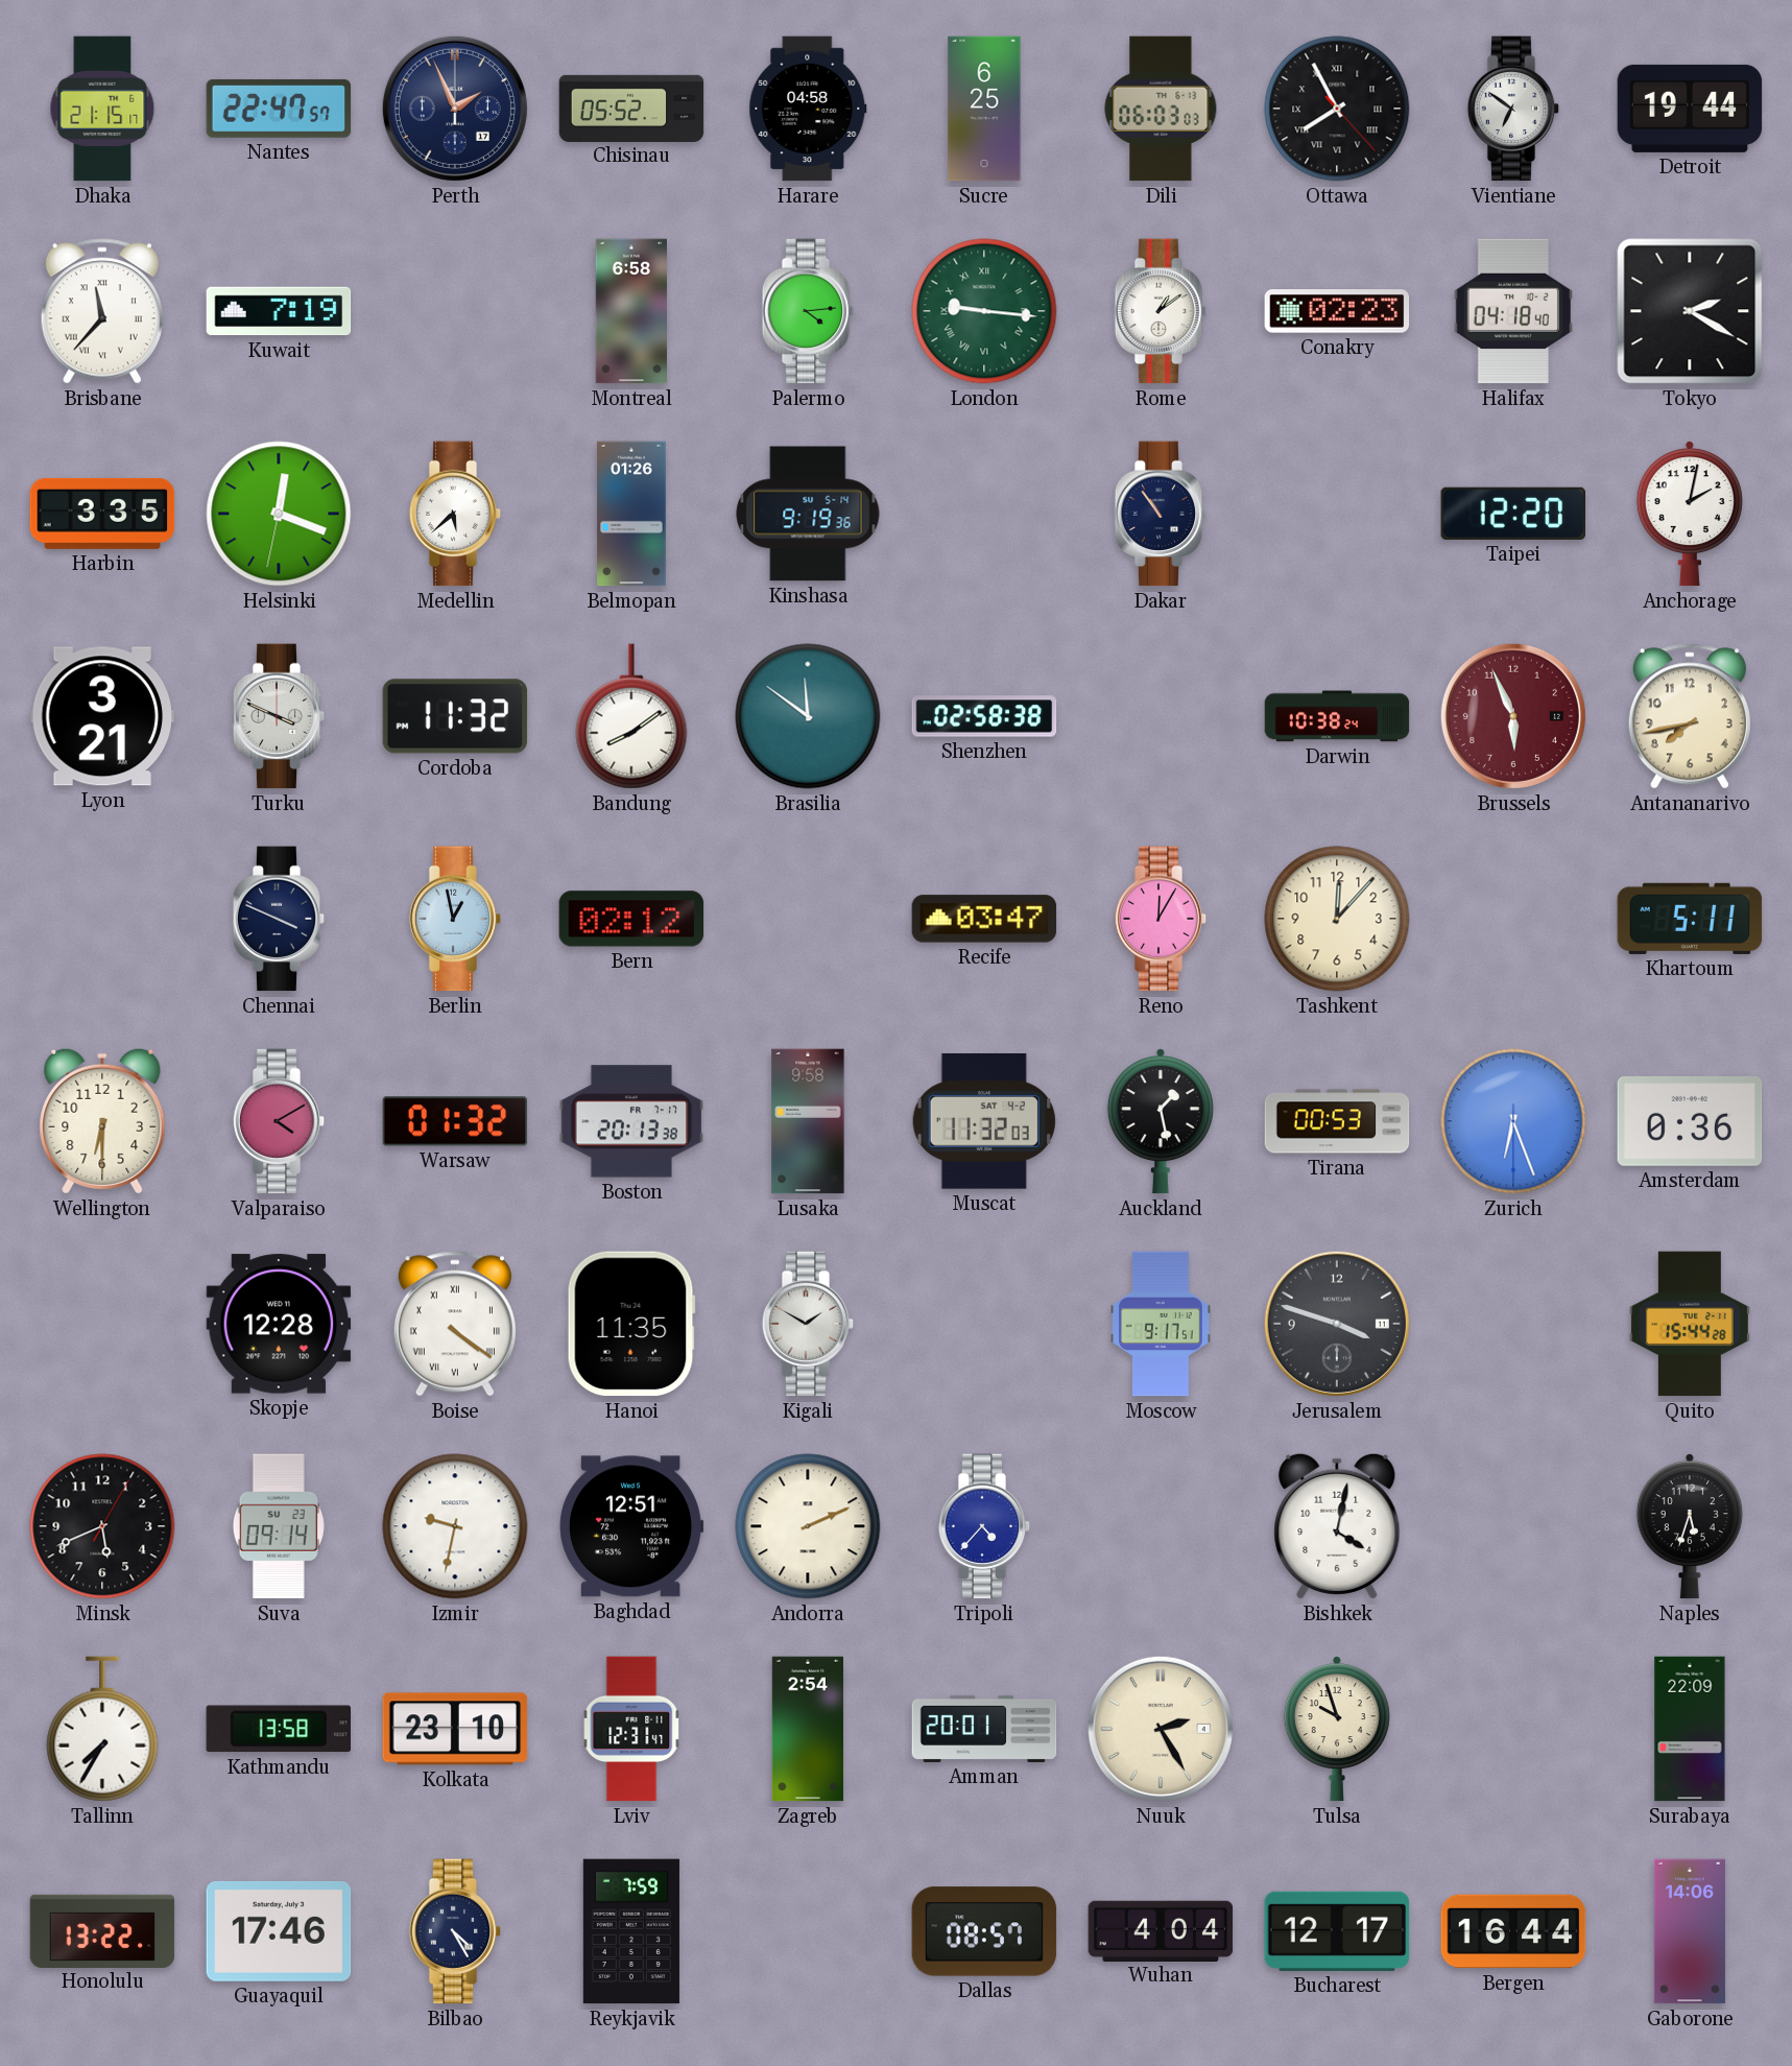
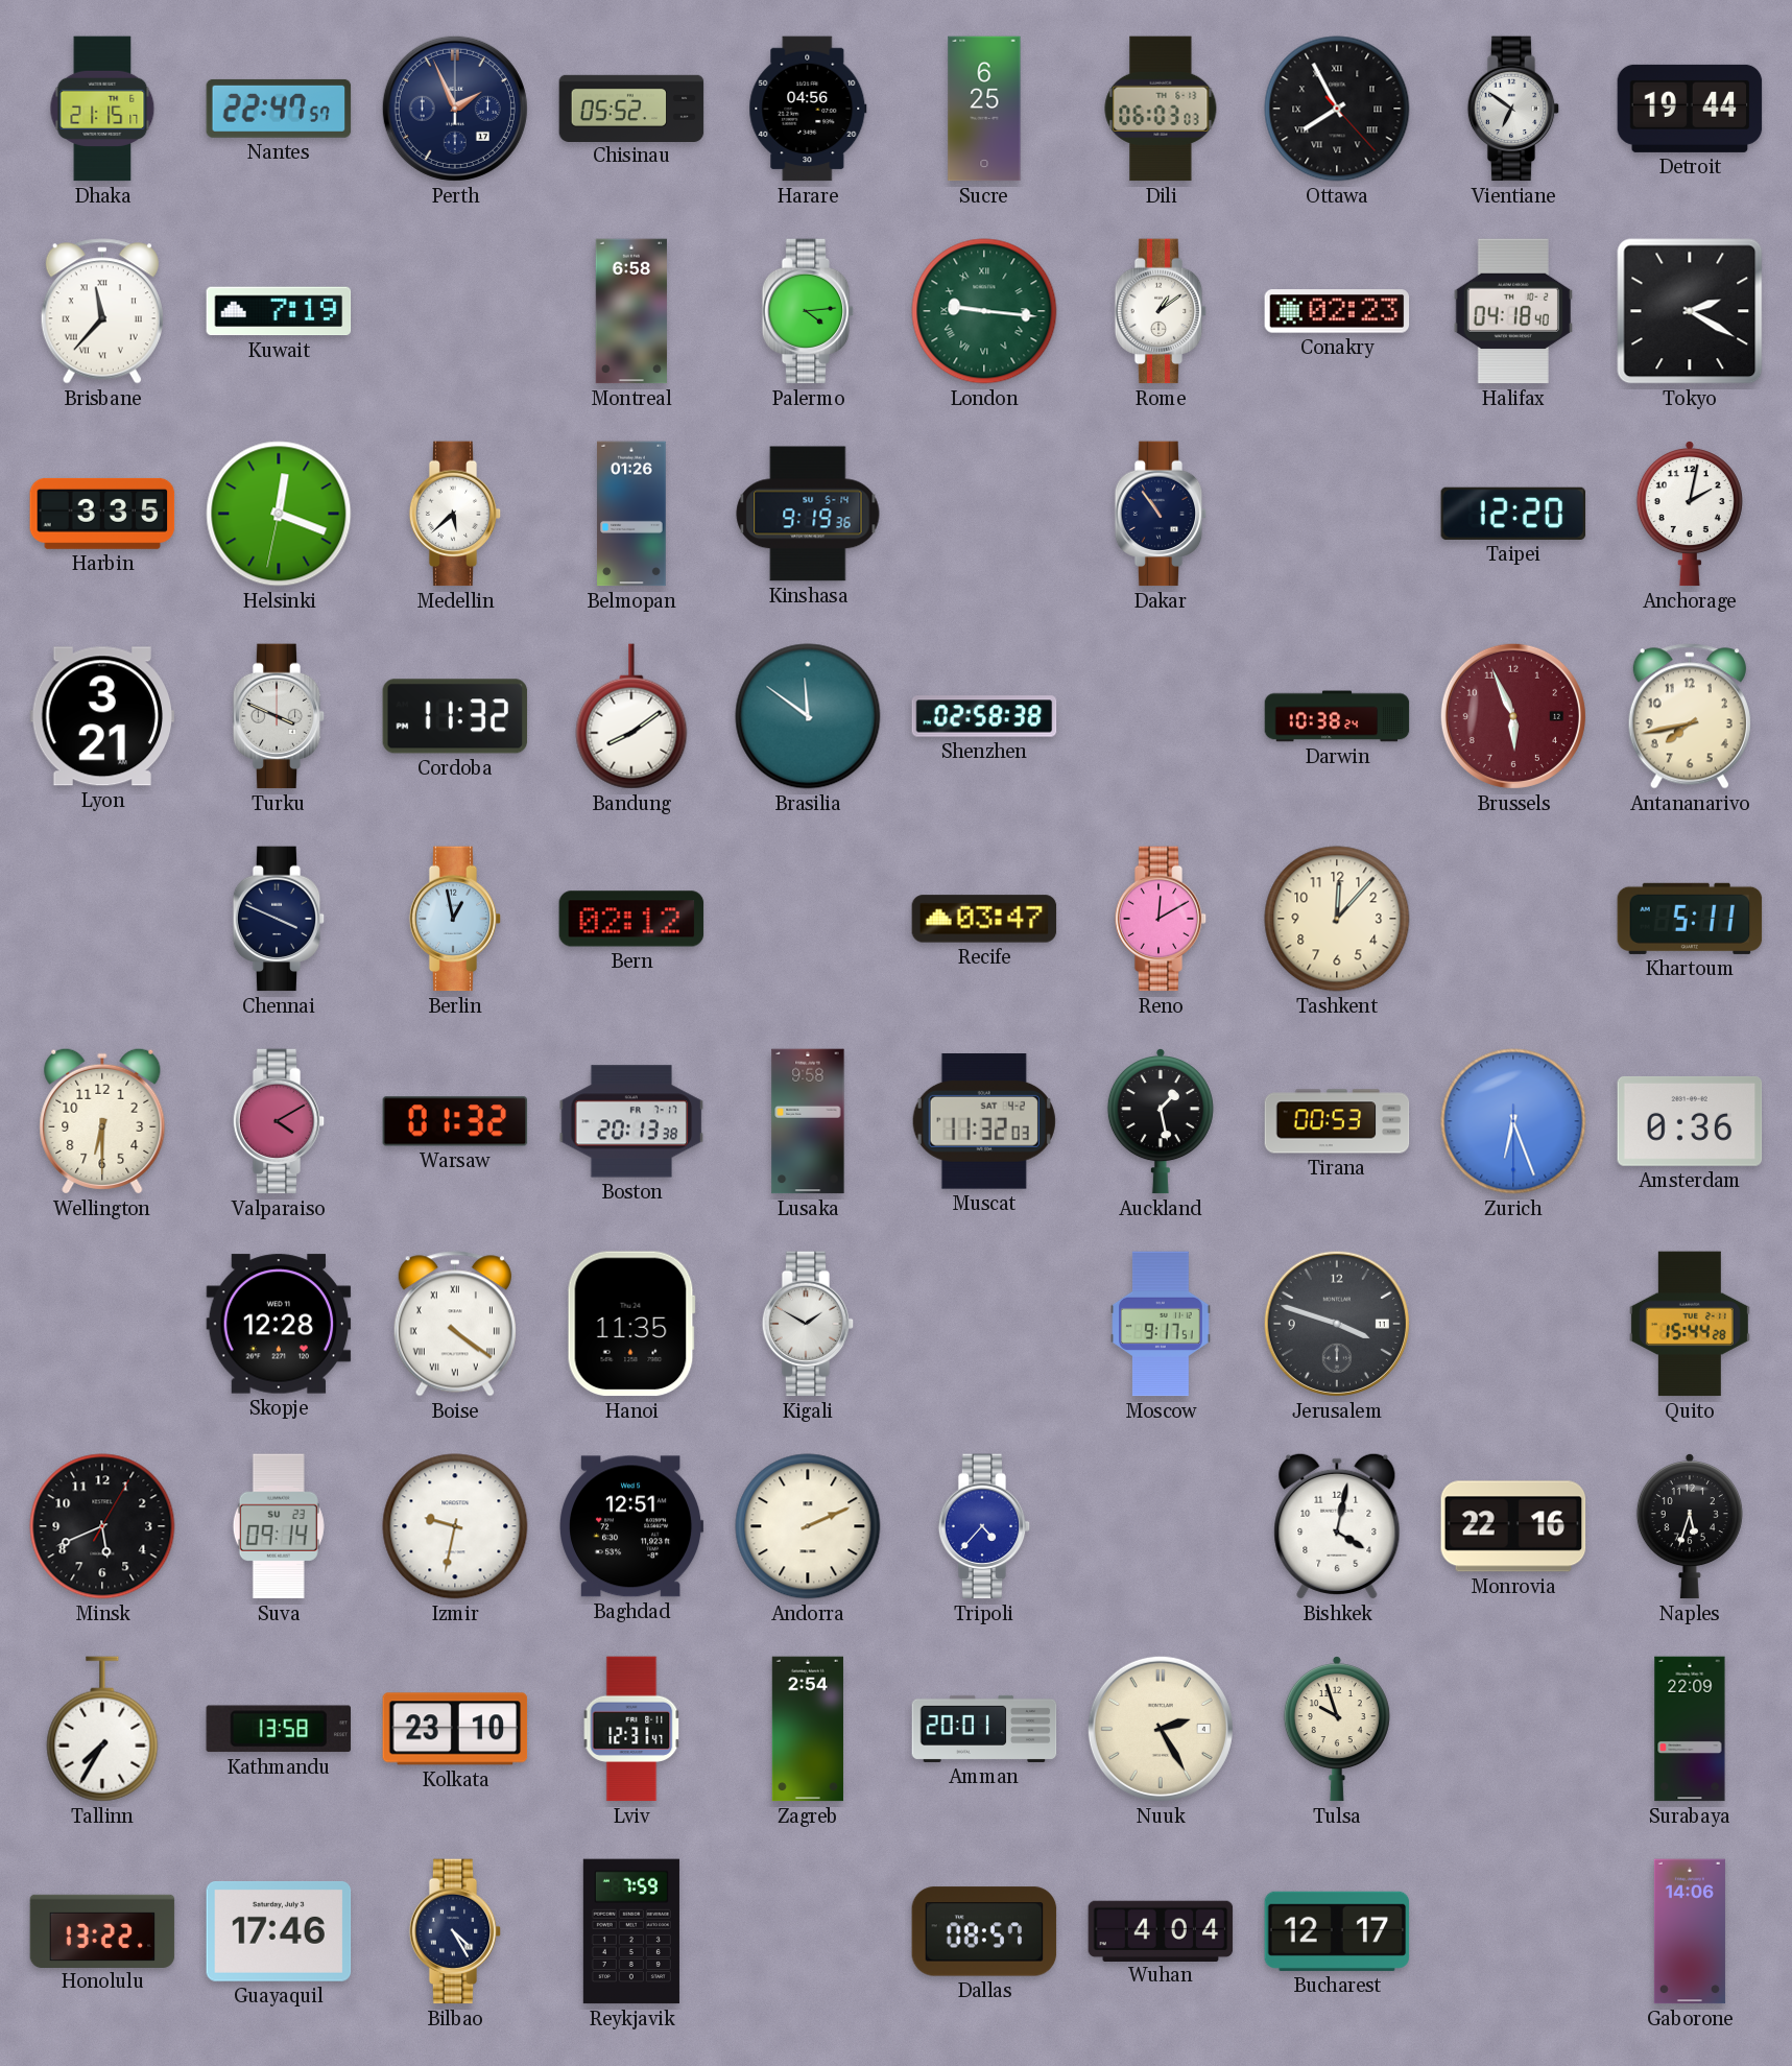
Harare: 04:58 -> 04:56
Reno: 12:05 -> 12:10
Monrovia: none -> 22:16
Bergen: 16:44 -> none
